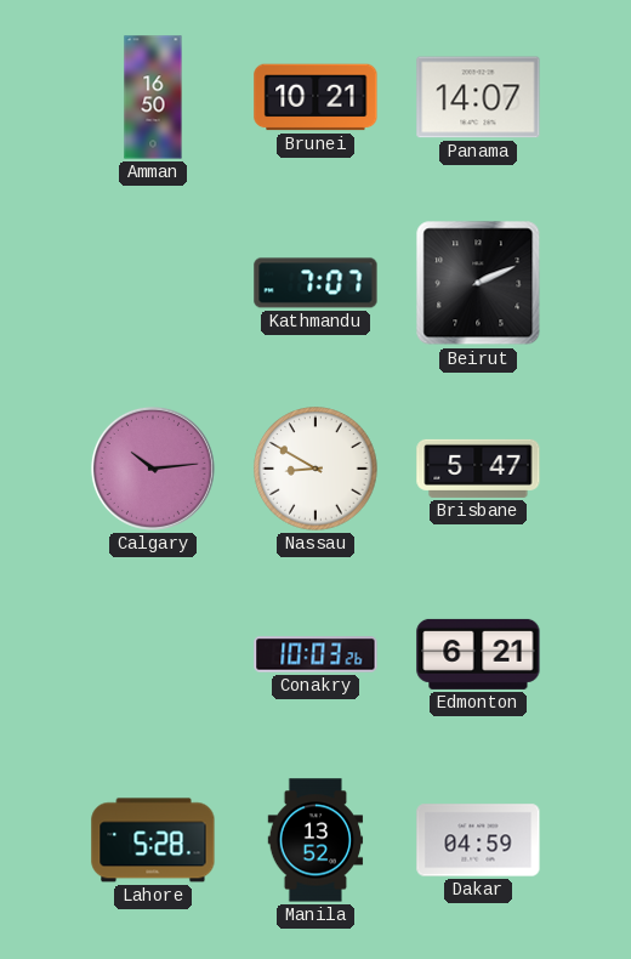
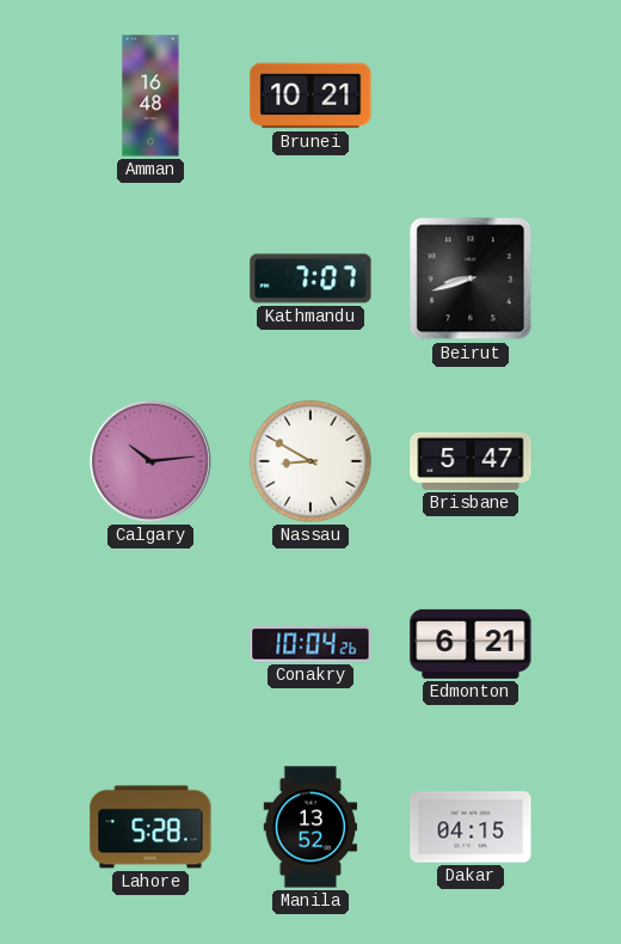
Amman: 16:50 -> 16:48
Panama: 14:07 -> none
Beirut: 2:11 -> 8:42
Conakry: 10:03 -> 10:04
Dakar: 04:59 -> 04:15
